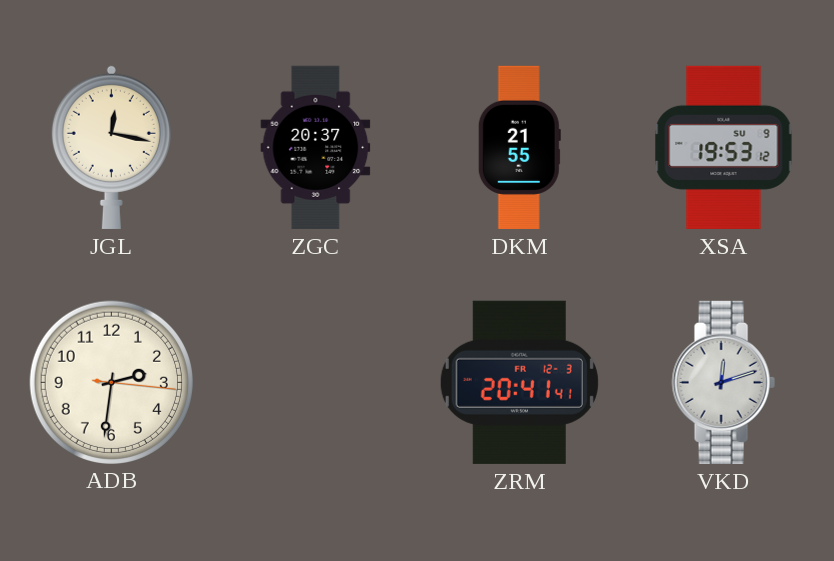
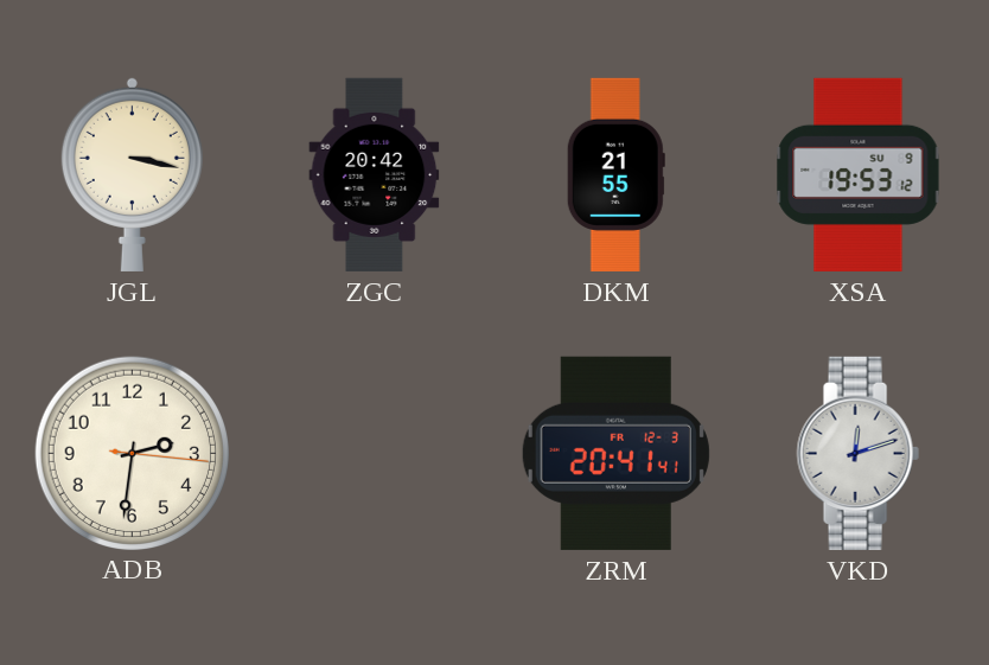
JGL: 12:17 -> 3:17
ZGC: 20:37 -> 20:42
